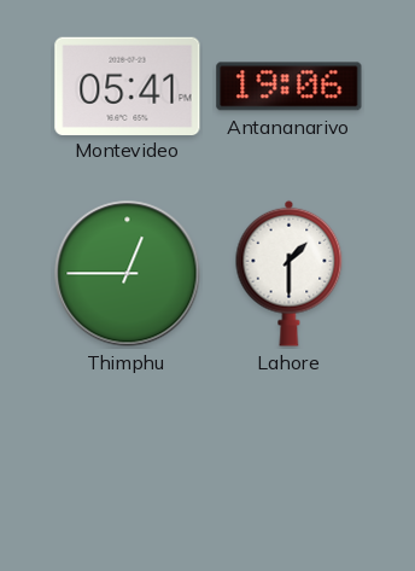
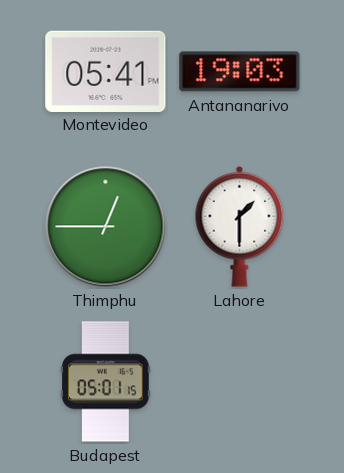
Antananarivo: 19:06 -> 19:03
Budapest: none -> 05:01
